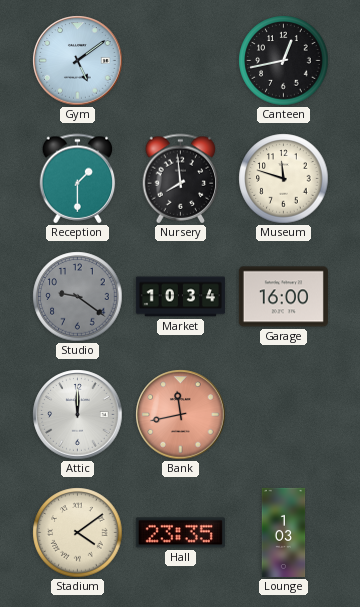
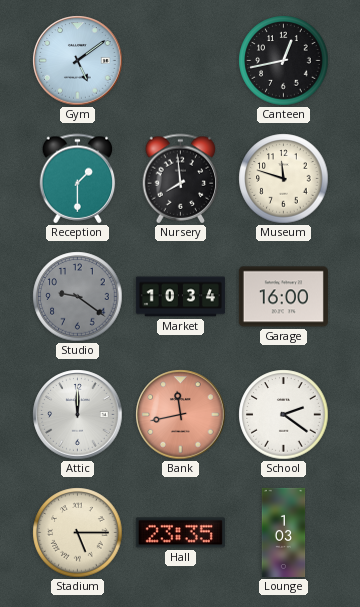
School: none -> 2:21
Stadium: 4:09 -> 5:15
